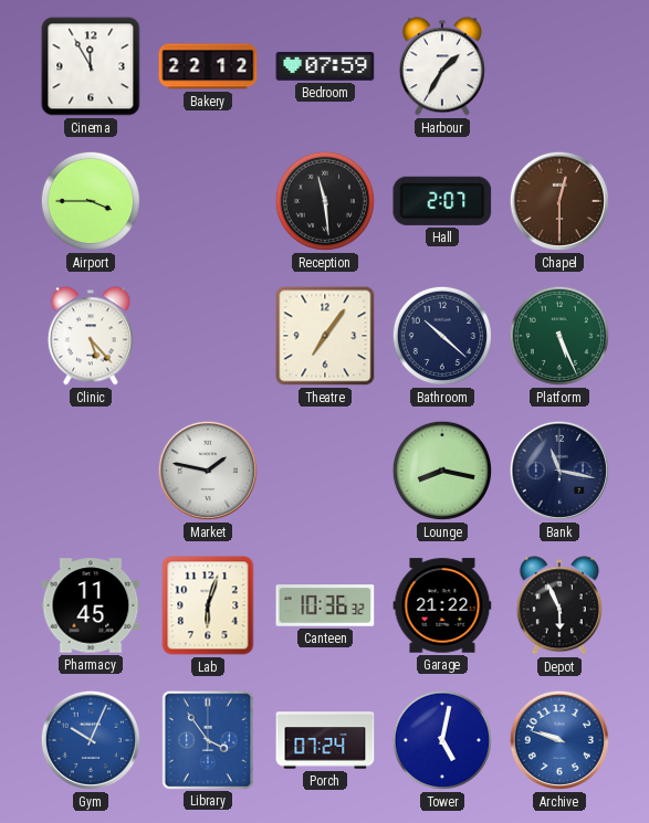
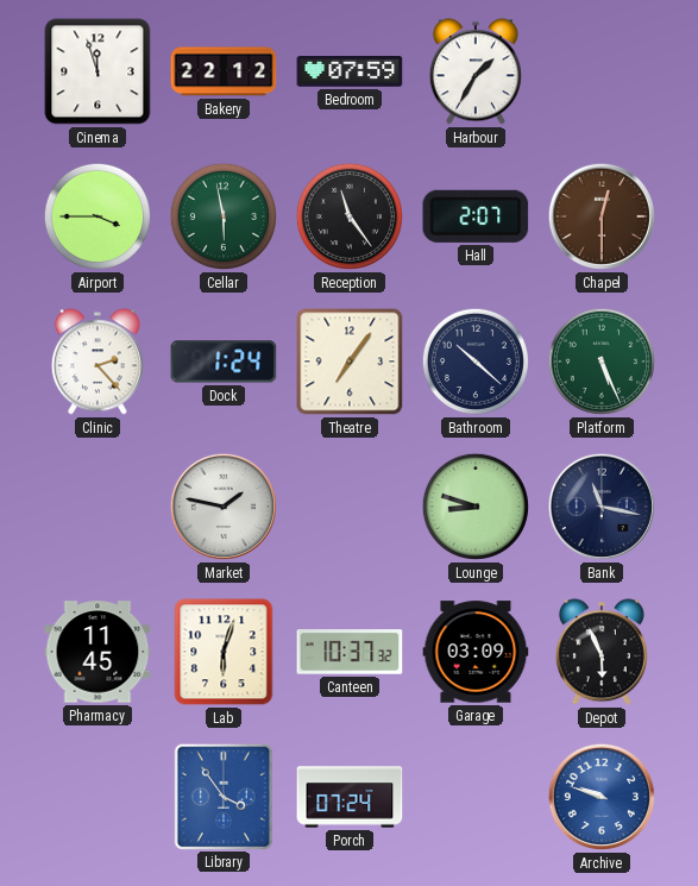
Cinema: 11:55 -> 11:57
Cellar: none -> 5:58
Reception: 11:29 -> 11:24
Clinic: 5:23 -> 2:23
Dock: none -> 1:24
Lounge: 8:17 -> 8:48
Canteen: 10:36 -> 10:37
Garage: 21:22 -> 03:09
Gym: 10:04 -> none
Tower: 5:02 -> none
